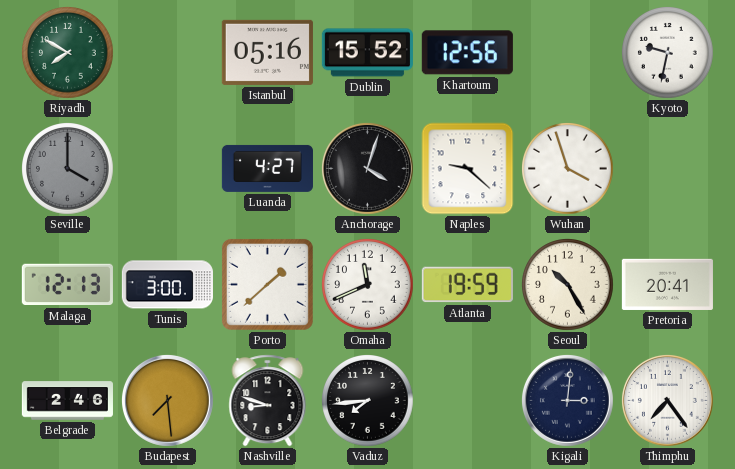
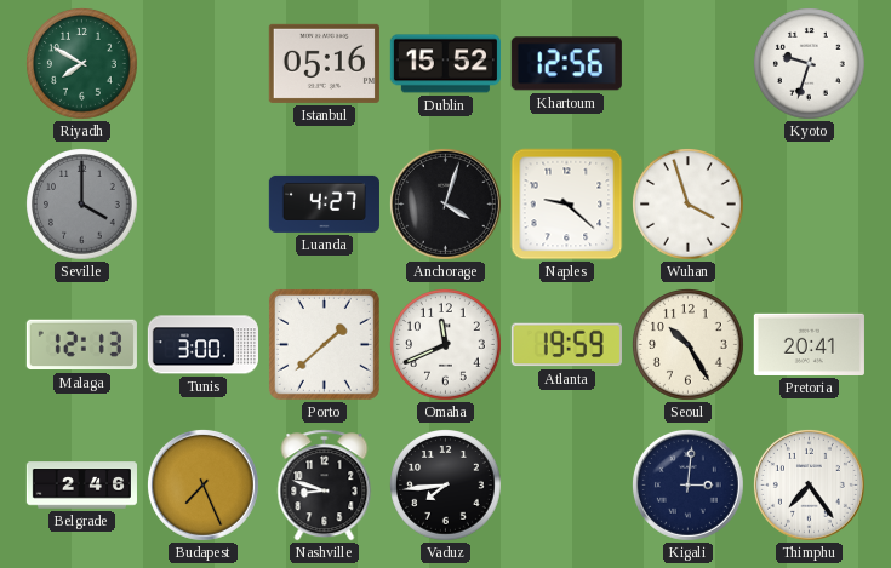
Kyoto: 9:32 -> 9:33
Budapest: 7:29 -> 7:26
